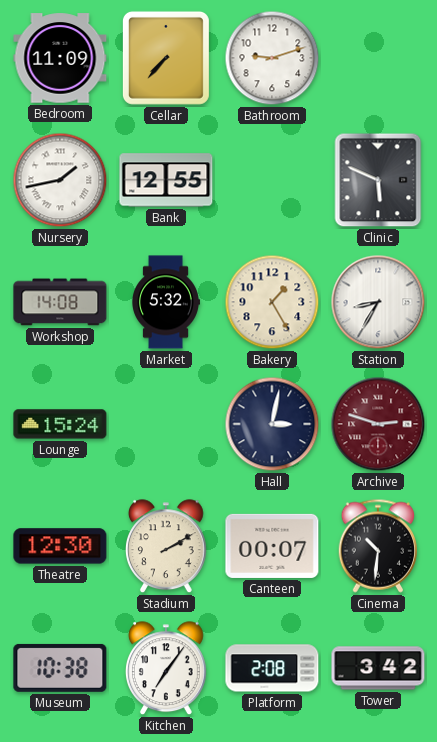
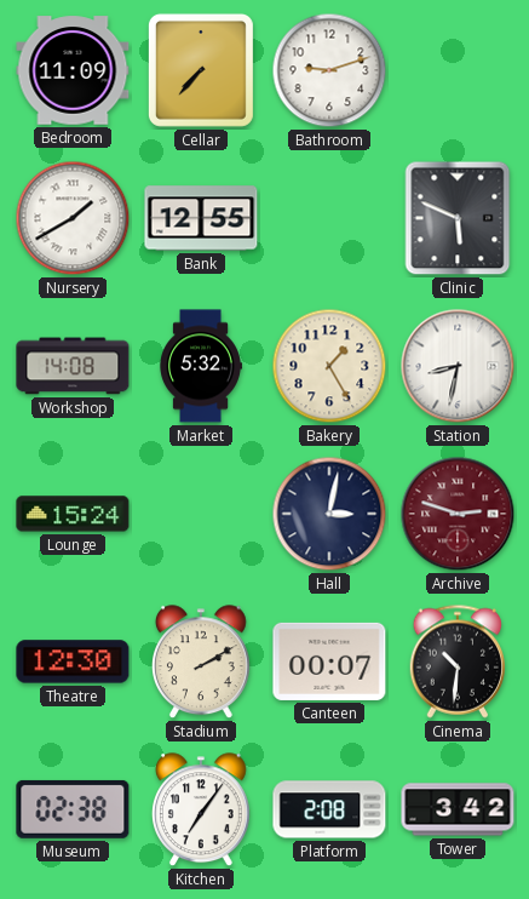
Nursery: 1:43 -> 1:40
Station: 8:35 -> 8:32
Museum: 10:38 -> 02:38
